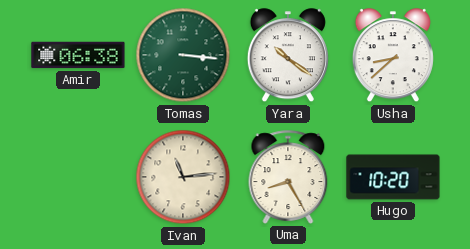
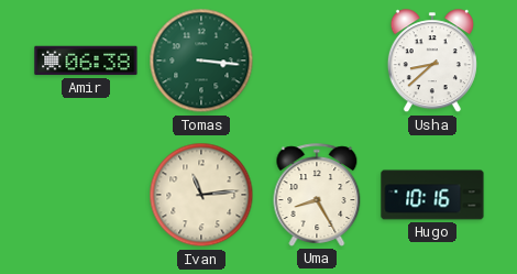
Yara: 10:21 -> none
Hugo: 10:20 -> 10:16
